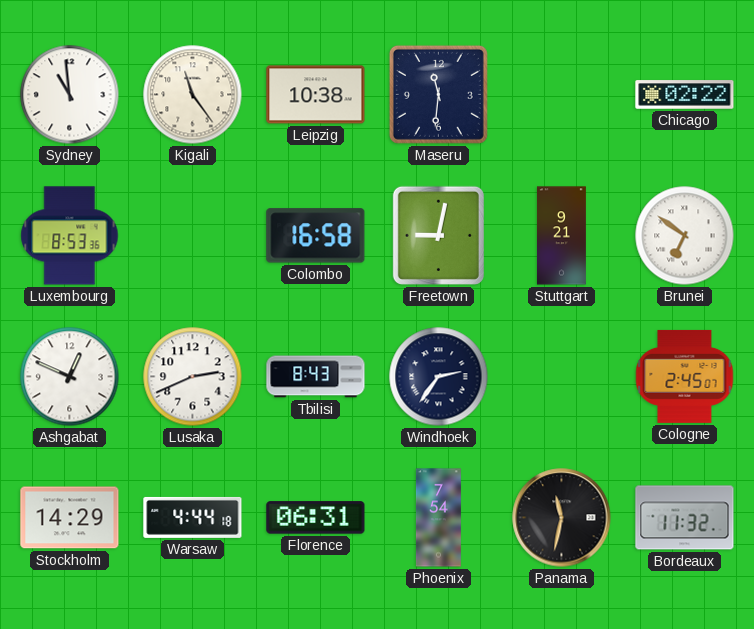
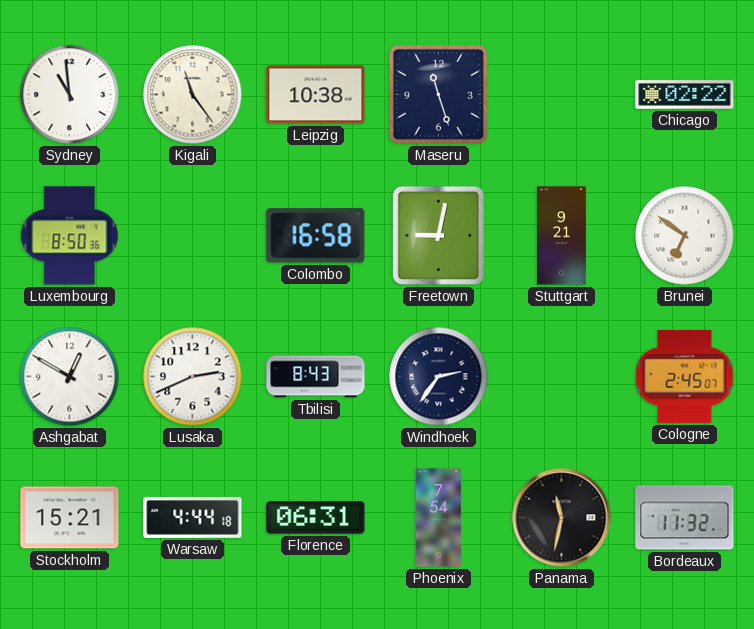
Maseru: 11:31 -> 11:27
Luxembourg: 8:53 -> 8:50
Ashgabat: 12:49 -> 12:50
Stockholm: 14:29 -> 15:21
